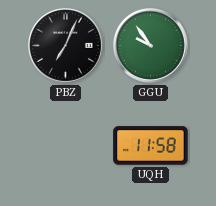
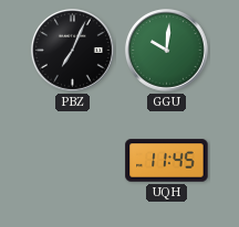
GGU: 9:54 -> 10:01
UQH: 11:58 -> 11:45
